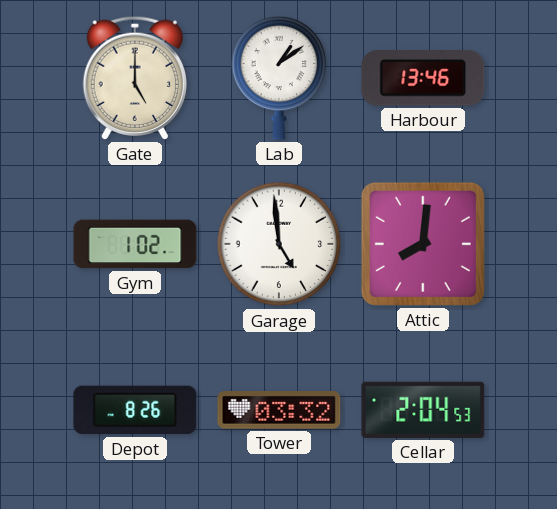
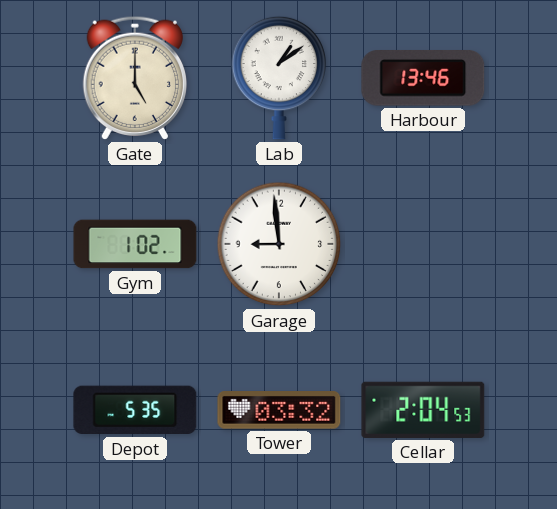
Garage: 4:59 -> 8:59
Attic: 8:01 -> none
Depot: 8:26 -> 5:35
